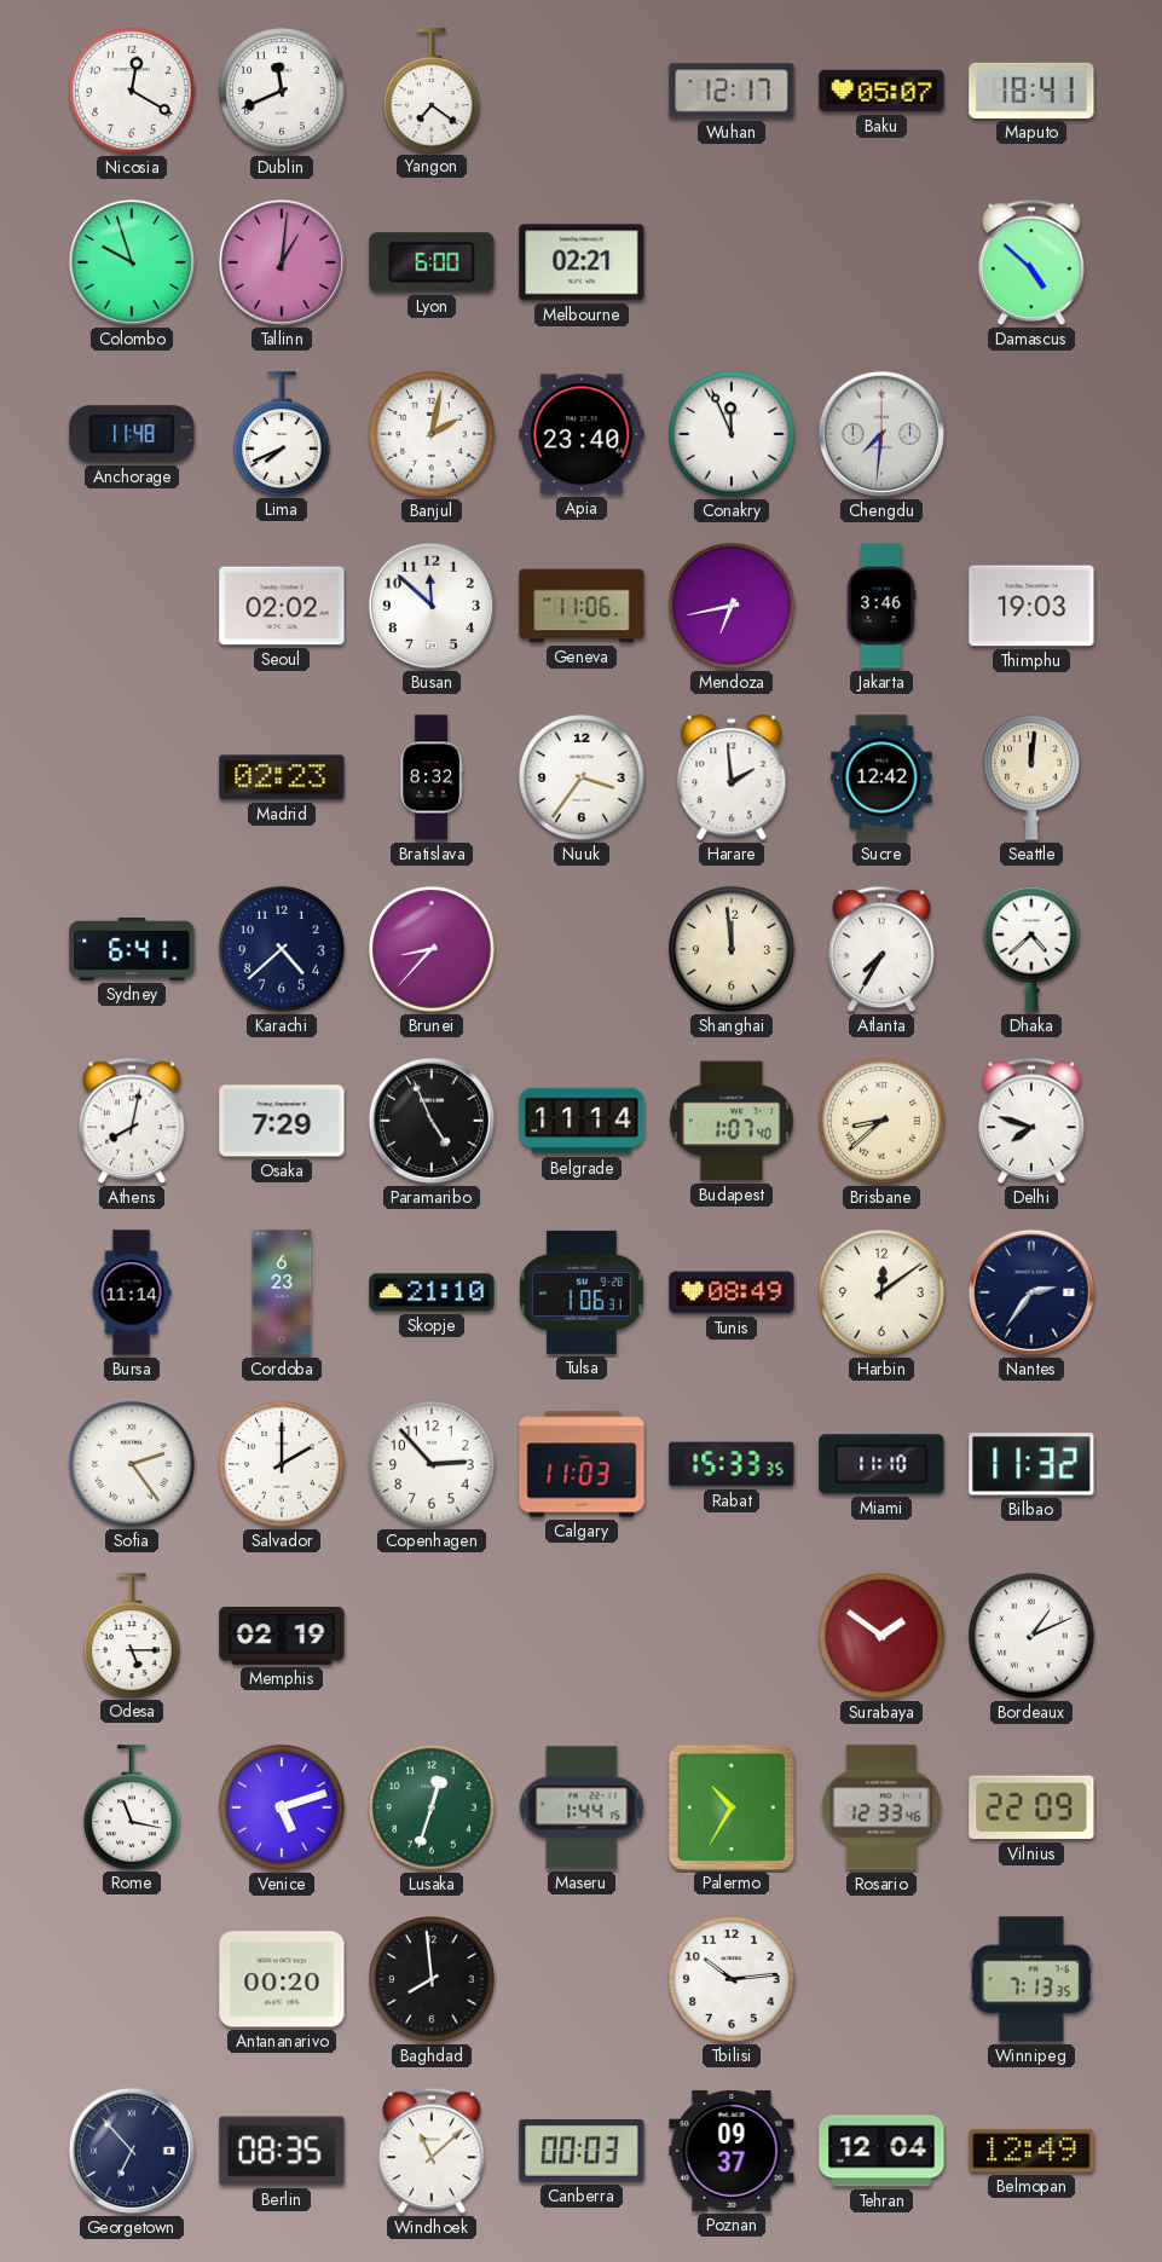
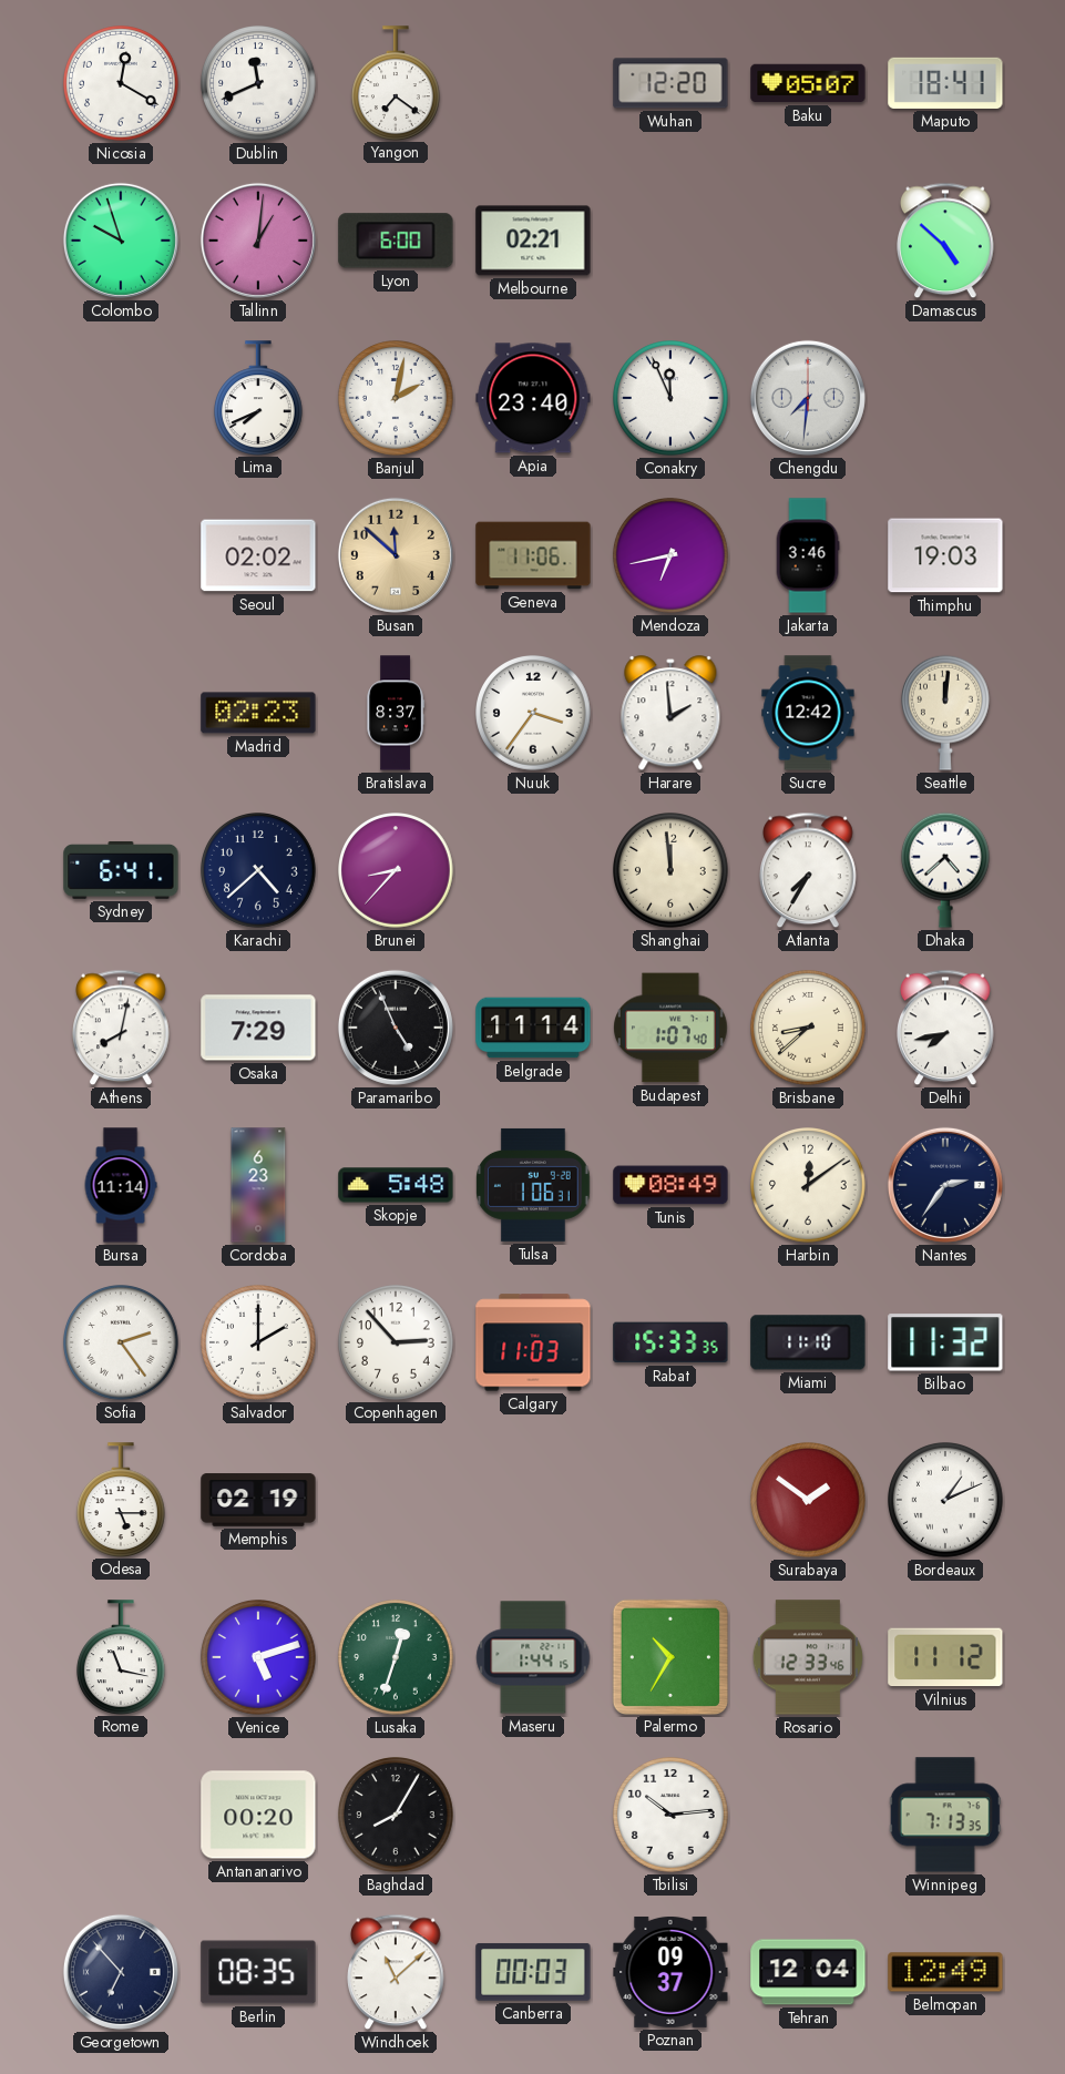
Wuhan: 12:17 -> 12:20
Anchorage: 11:48 -> none
Busan dial: white -> champagne
Bratislava: 8:32 -> 8:37
Delhi: 7:48 -> 7:43
Skopje: 21:10 -> 5:48
Vilnius: 22:09 -> 11:12
Baghdad: 7:59 -> 8:05
